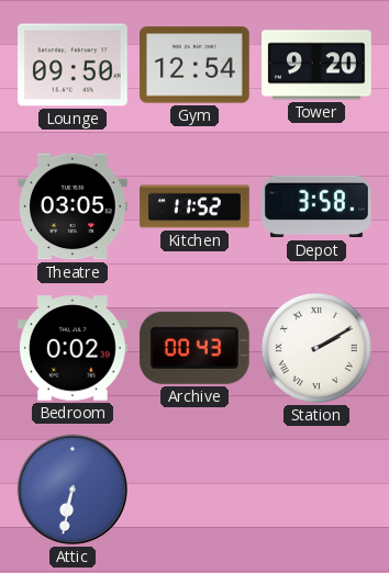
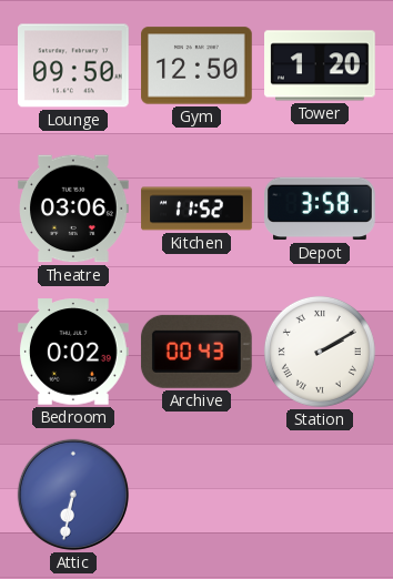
Gym: 12:54 -> 12:50
Tower: 9:20 -> 1:20
Theatre: 03:05 -> 03:06
